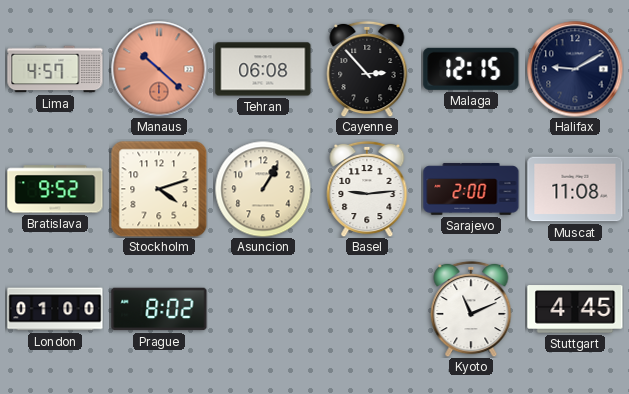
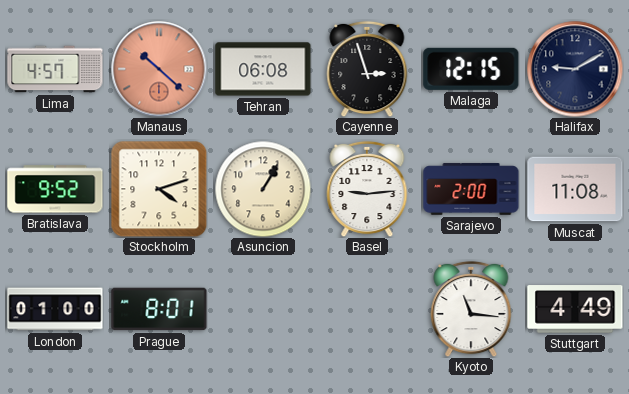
Cayenne: 2:53 -> 2:57
Prague: 8:02 -> 8:01
Kyoto: 11:11 -> 11:16
Stuttgart: 4:45 -> 4:49
